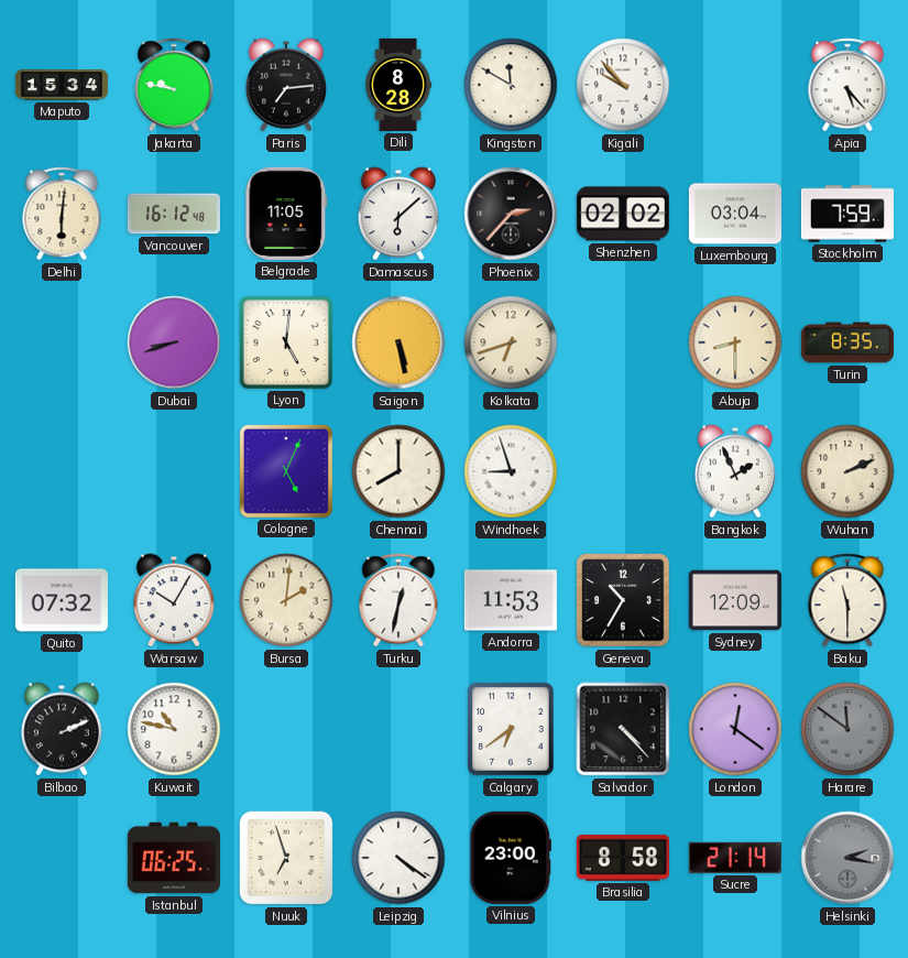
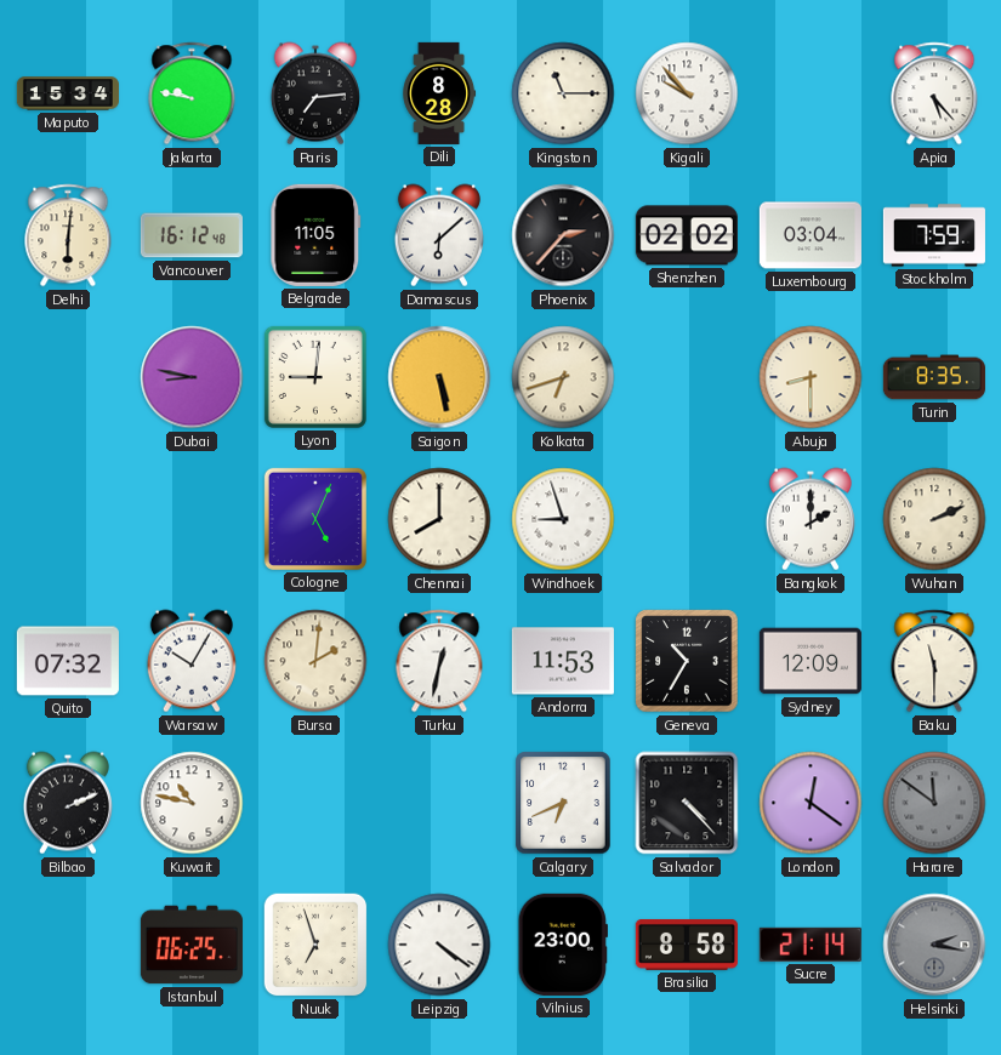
Kingston: 11:50 -> 11:15
Dubai: 8:42 -> 8:47
Lyon: 5:01 -> 9:01
Bangkok: 1:56 -> 2:00
Calgary: 6:39 -> 6:41
